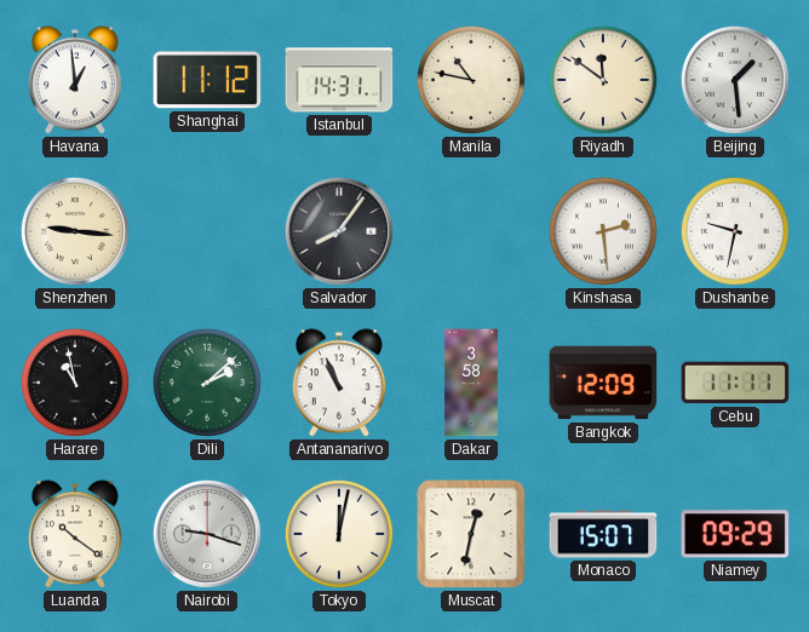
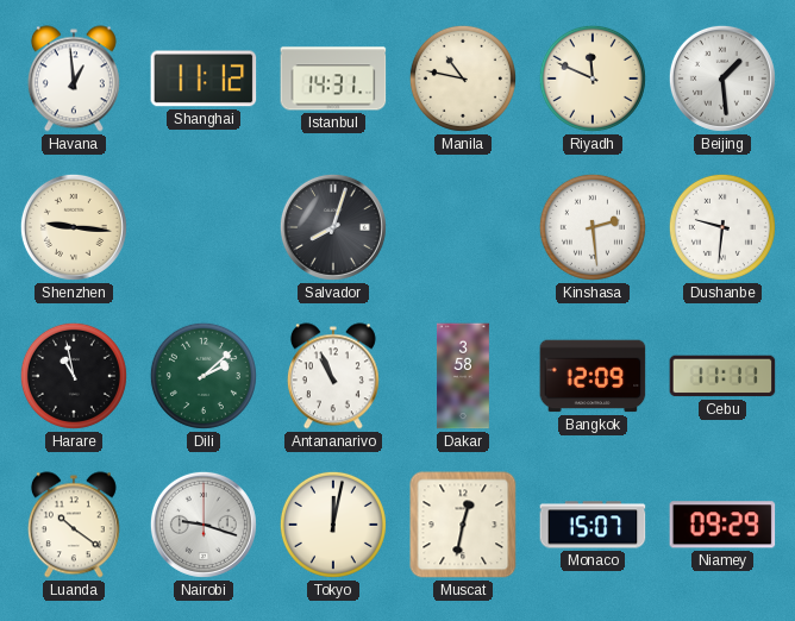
Riyadh: 11:51 -> 11:49
Salvador: 8:06 -> 8:03
Dushanbe: 9:32 -> 9:31
